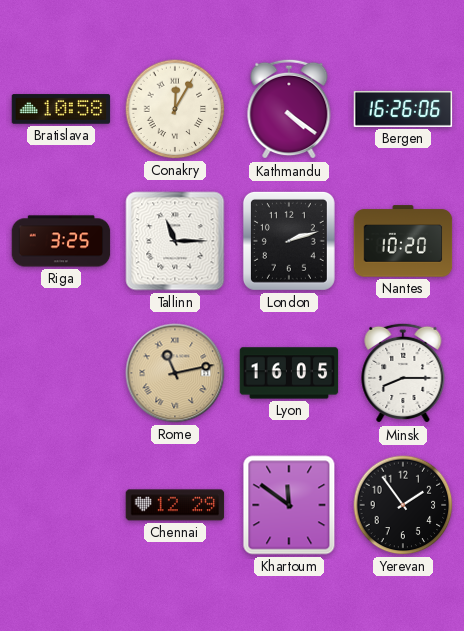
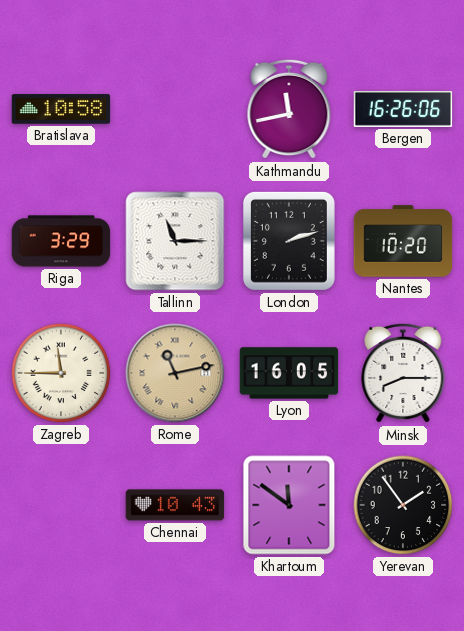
Conakry: 12:05 -> none
Kathmandu: 4:21 -> 11:43
Riga: 3:25 -> 3:29
Zagreb: none -> 11:45
Chennai: 12:29 -> 10:43
